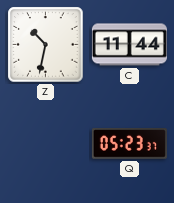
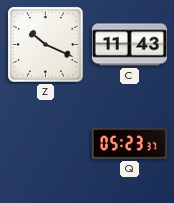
Z: 10:32 -> 10:19
C: 11:44 -> 11:43
